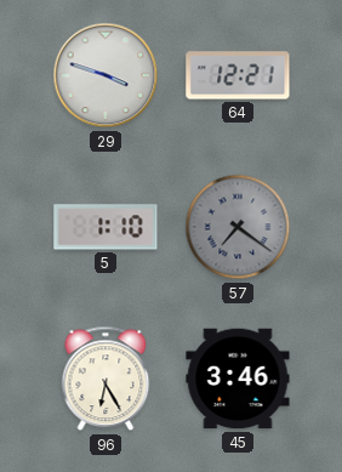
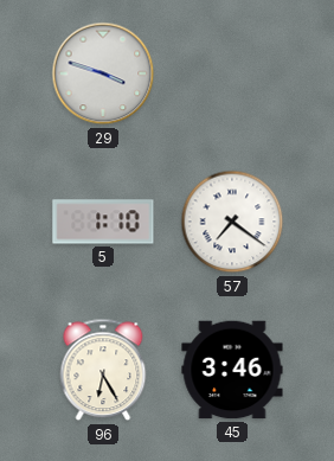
64: 12:21 -> none
57 dial: grey -> white
